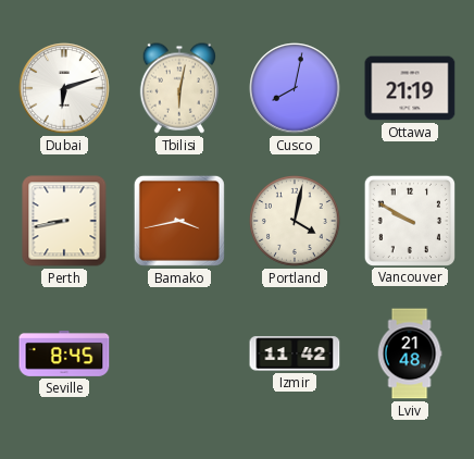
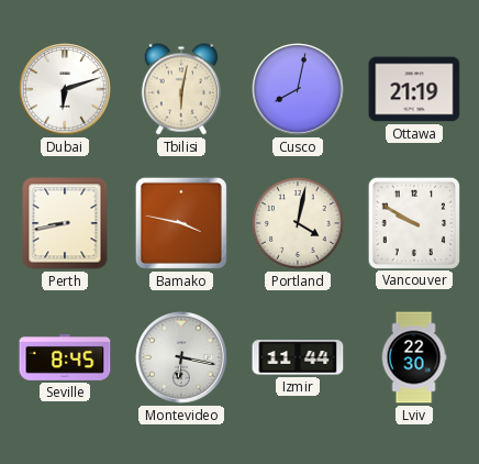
Bamako: 3:43 -> 3:47
Montevideo: none -> 6:17
Izmir: 11:42 -> 11:44
Lviv: 21:48 -> 22:30
